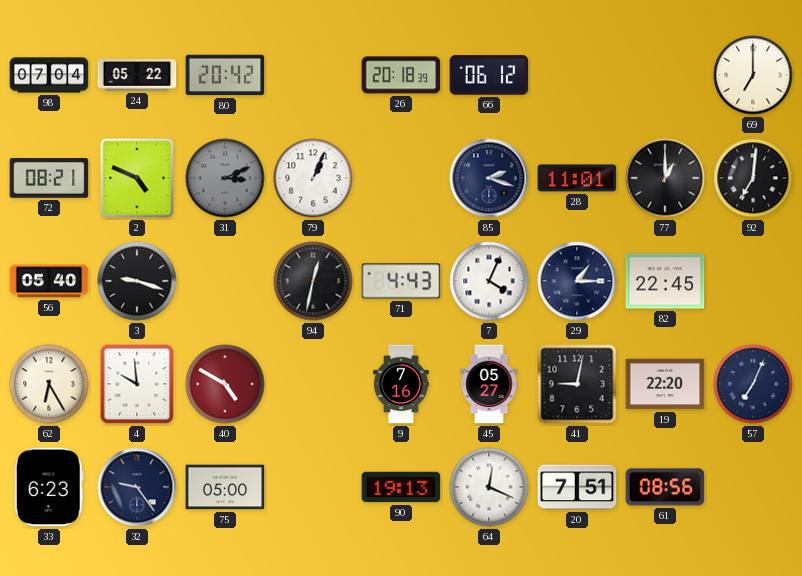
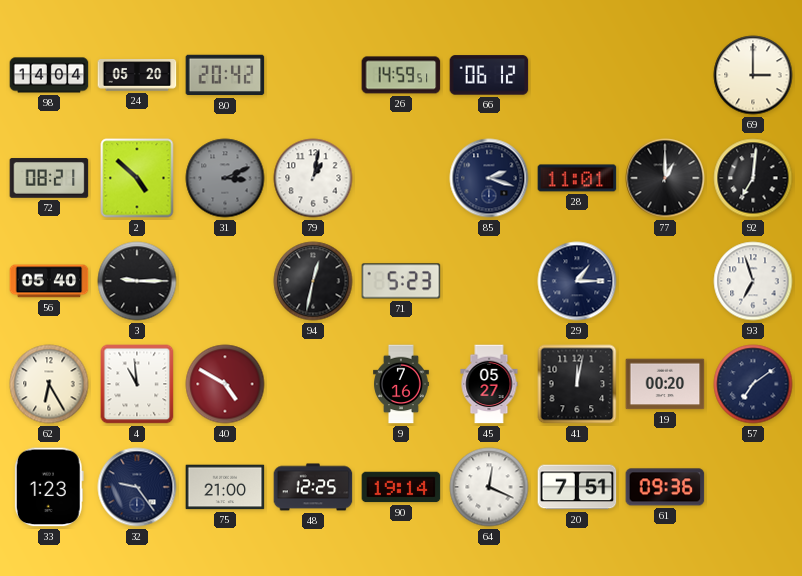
98: 07:04 -> 14:04
24: 05:22 -> 05:20
26: 20:18 -> 14:59
69: 7:00 -> 3:00
2: 4:49 -> 4:52
79: 1:04 -> 1:02
3: 9:18 -> 9:15
71: 4:43 -> 5:23
7: 4:04 -> none
82: 22:45 -> none
93: none -> 6:57
4: 9:59 -> 10:59
41: 9:02 -> 12:02
19: 22:20 -> 00:20
57: 7:04 -> 7:09
33: 6:23 -> 1:23
75: 05:00 -> 21:00
48: none -> 12:25
90: 19:13 -> 19:14
61: 08:56 -> 09:36
